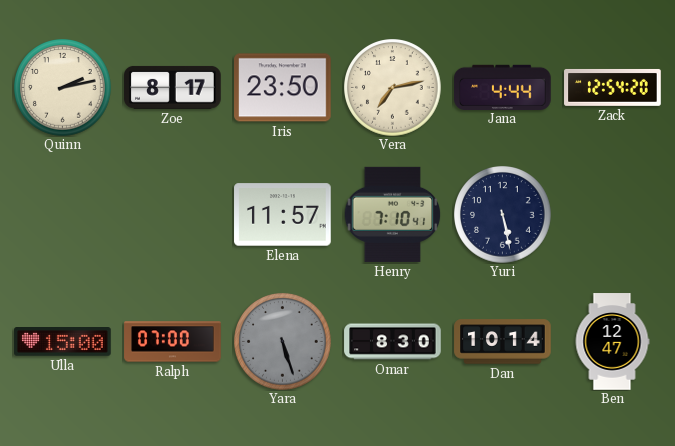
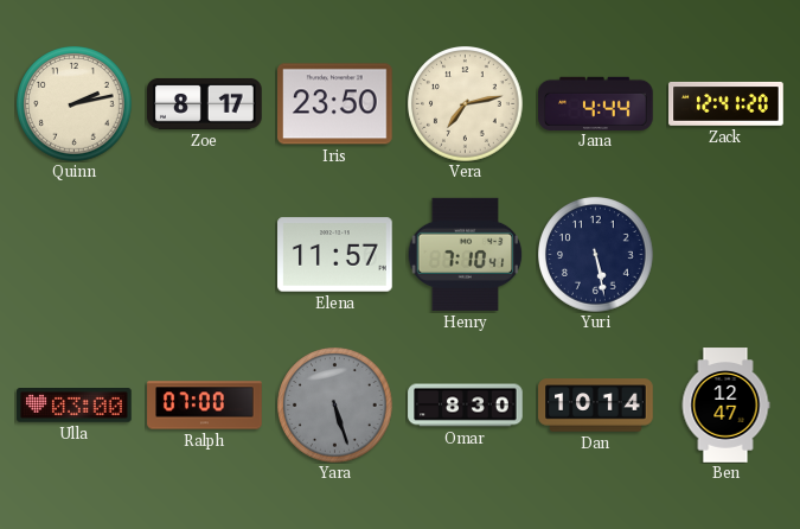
Zack: 12:54 -> 12:41
Ulla: 15:00 -> 03:00
